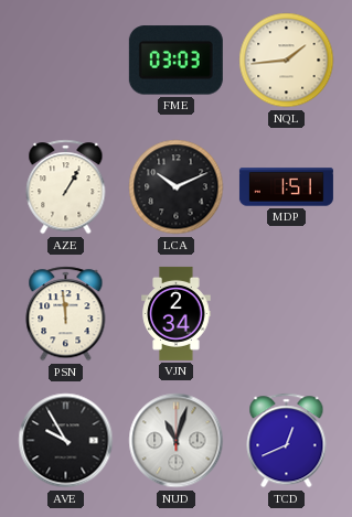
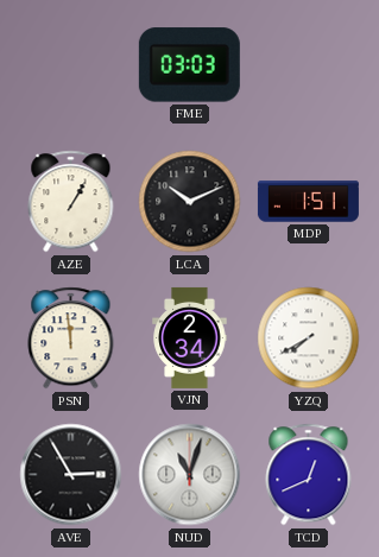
NQL: 1:44 -> none
YZQ: none -> 7:40
AVE: 9:55 -> 2:55
